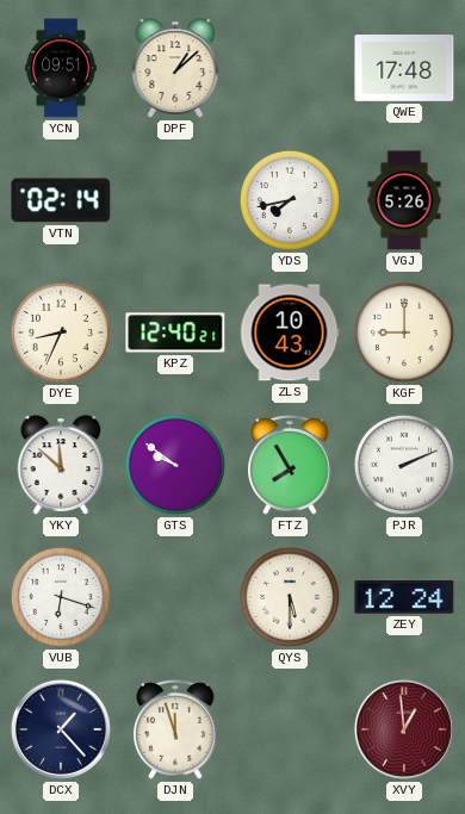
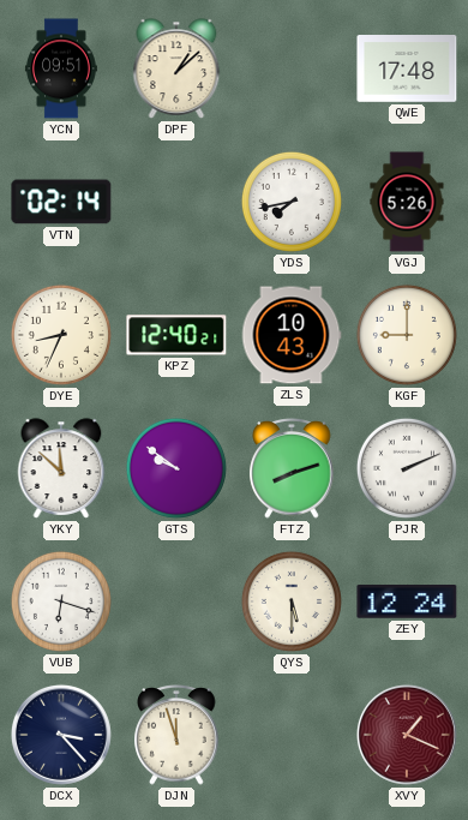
FTZ: 7:55 -> 8:12
DCX: 1:23 -> 3:23
XVY: 12:59 -> 1:19
